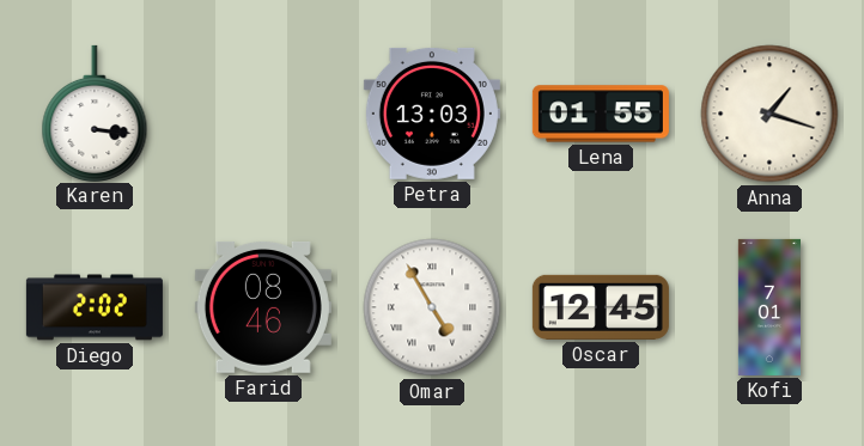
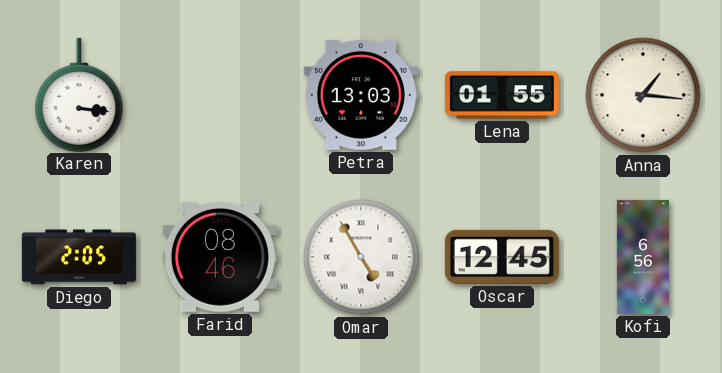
Anna: 1:18 -> 1:16
Diego: 2:02 -> 2:05
Kofi: 7:01 -> 6:56
